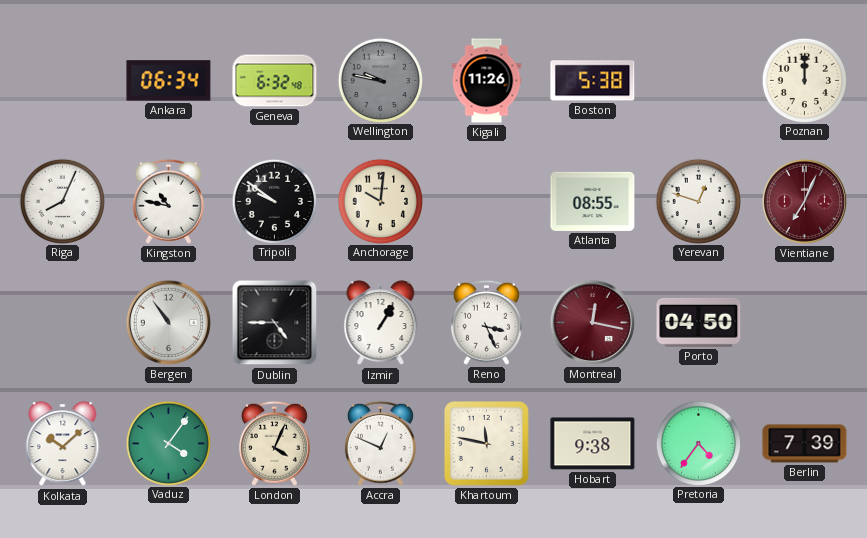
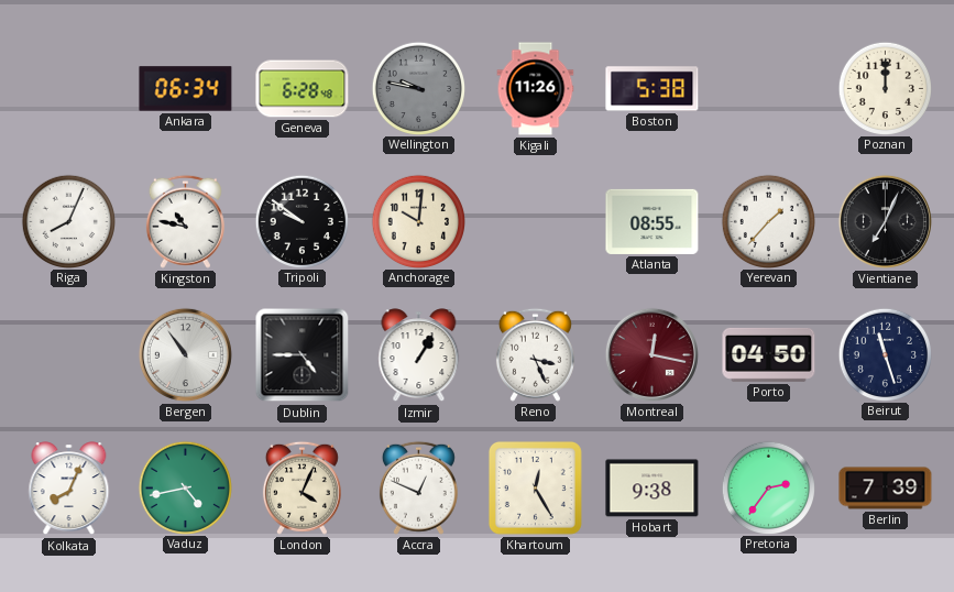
Geneva: 6:32 -> 6:28
Yerevan: 12:48 -> 1:37
Vientiane dial: burgundy -> black
Beirut: none -> 11:27
Kolkata: 10:08 -> 8:04
Vaduz: 4:06 -> 4:43
Khartoum: 11:47 -> 12:25
Pretoria: 4:36 -> 2:36
